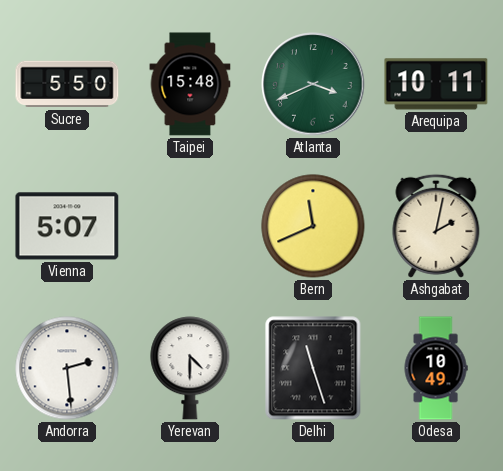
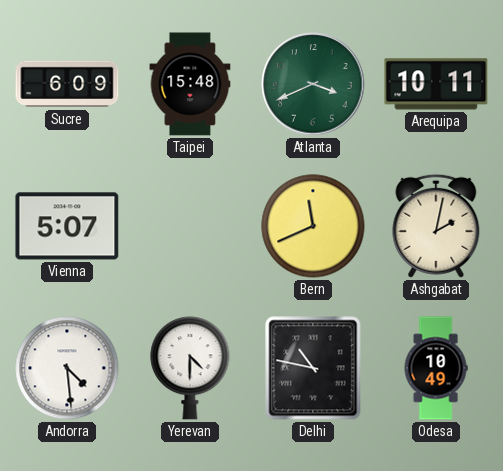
Sucre: 5:50 -> 6:09
Andorra: 2:29 -> 4:29
Delhi: 11:27 -> 10:47
